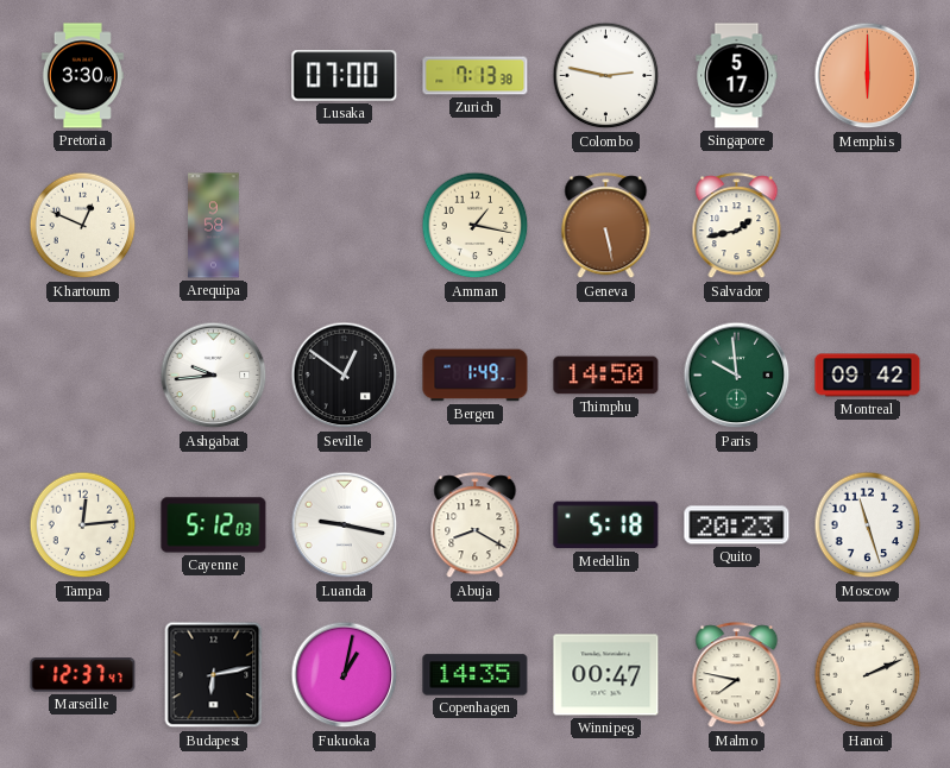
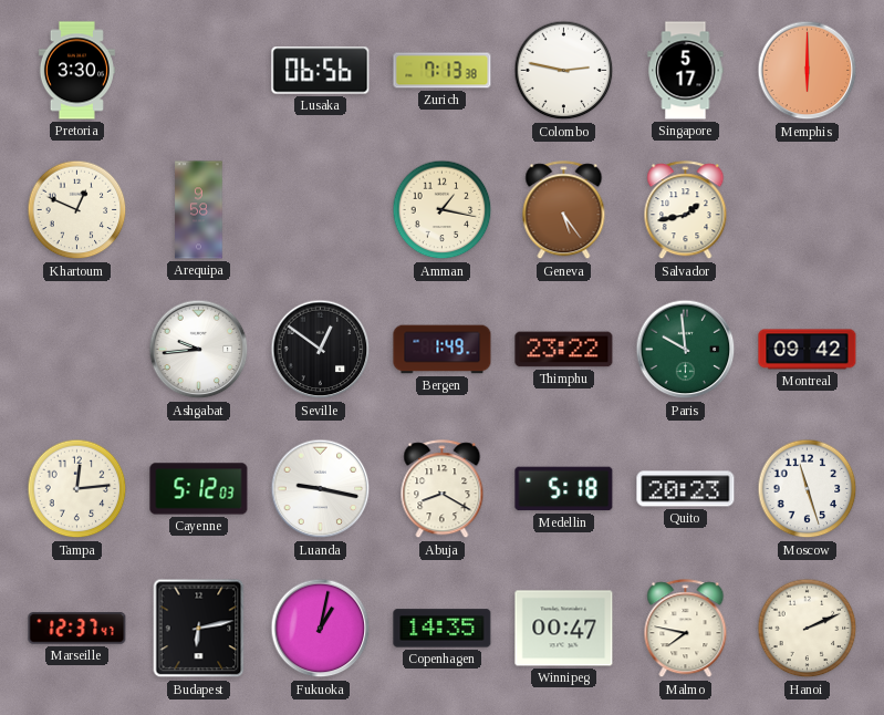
Lusaka: 07:00 -> 06:56
Geneva: 5:28 -> 5:24
Thimphu: 14:50 -> 23:22
